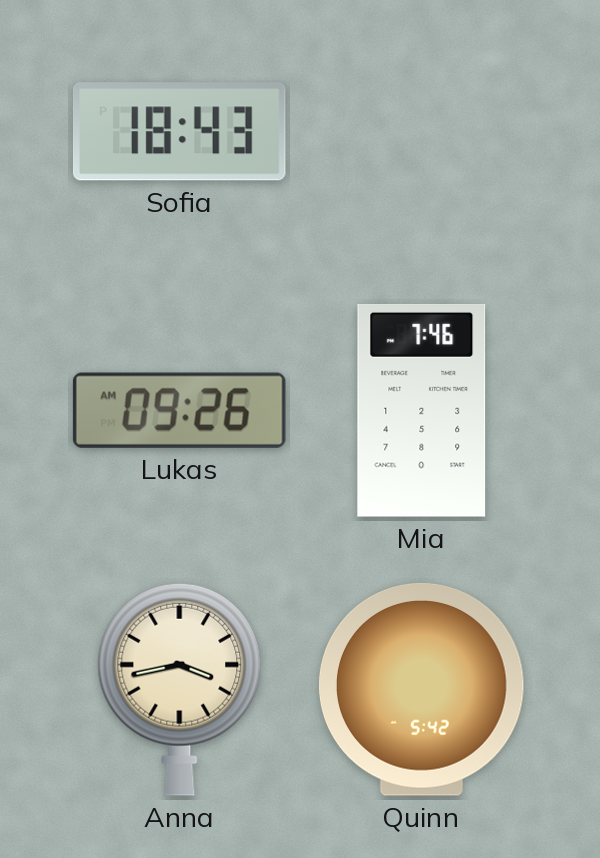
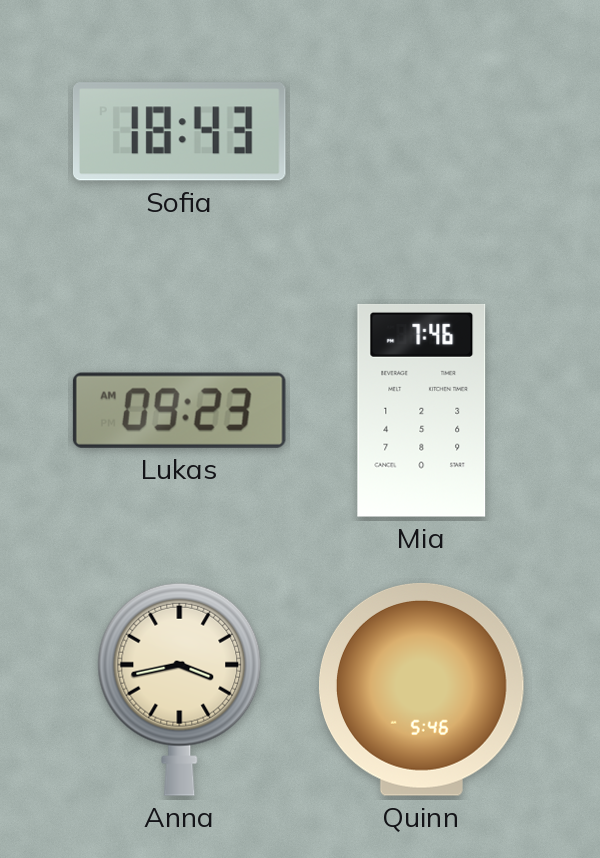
Lukas: 09:26 -> 09:23
Quinn: 5:42 -> 5:46
